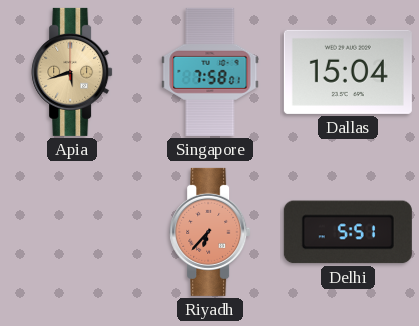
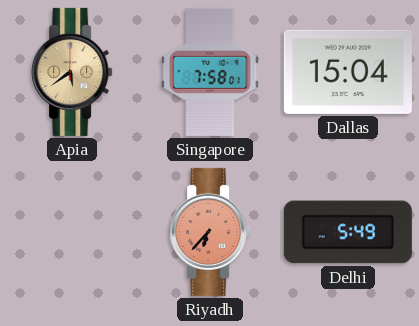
Apia: 5:42 -> 5:39
Delhi: 5:51 -> 5:49
